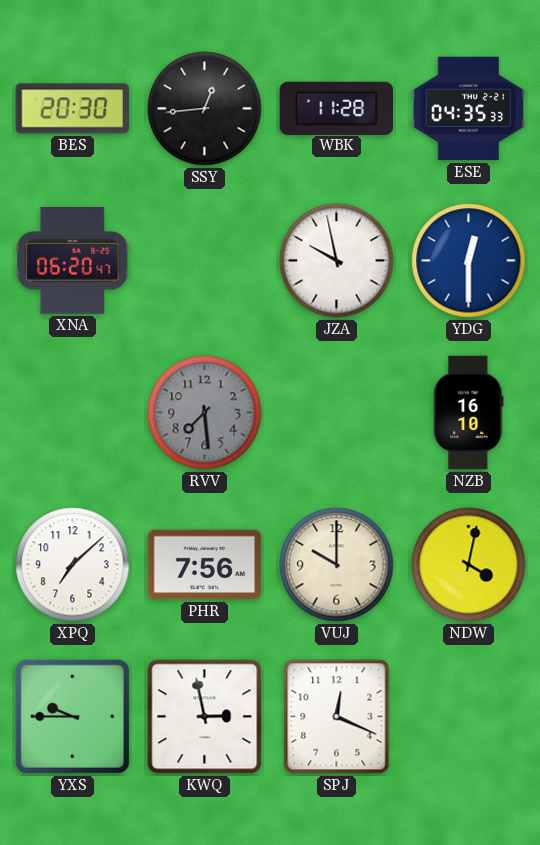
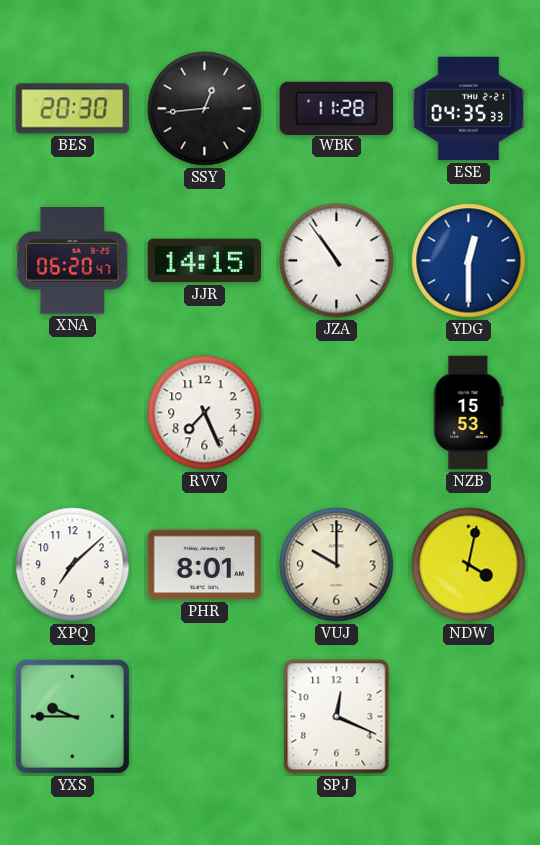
JJR: none -> 14:15
JZA: 9:58 -> 10:54
RVV: 7:29 -> 7:26
RVV dial: grey -> white
NZB: 16:10 -> 15:53
PHR: 7:56 -> 8:01
KWQ: 2:58 -> none
